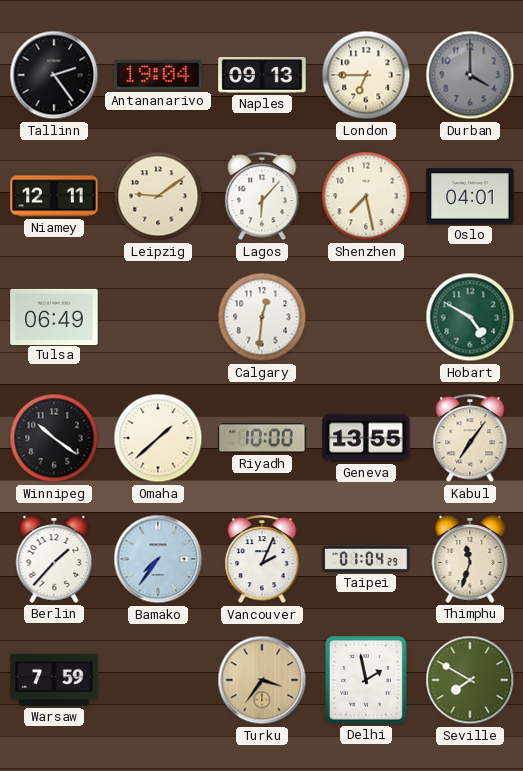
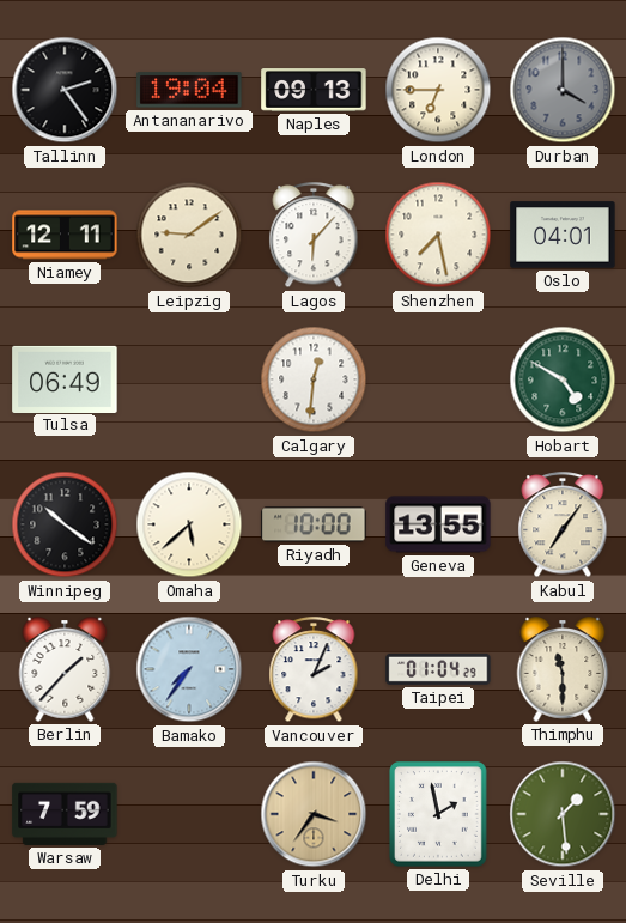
Omaha: 1:38 -> 5:38
Thimphu: 11:33 -> 11:30
Seville: 7:50 -> 1:29
